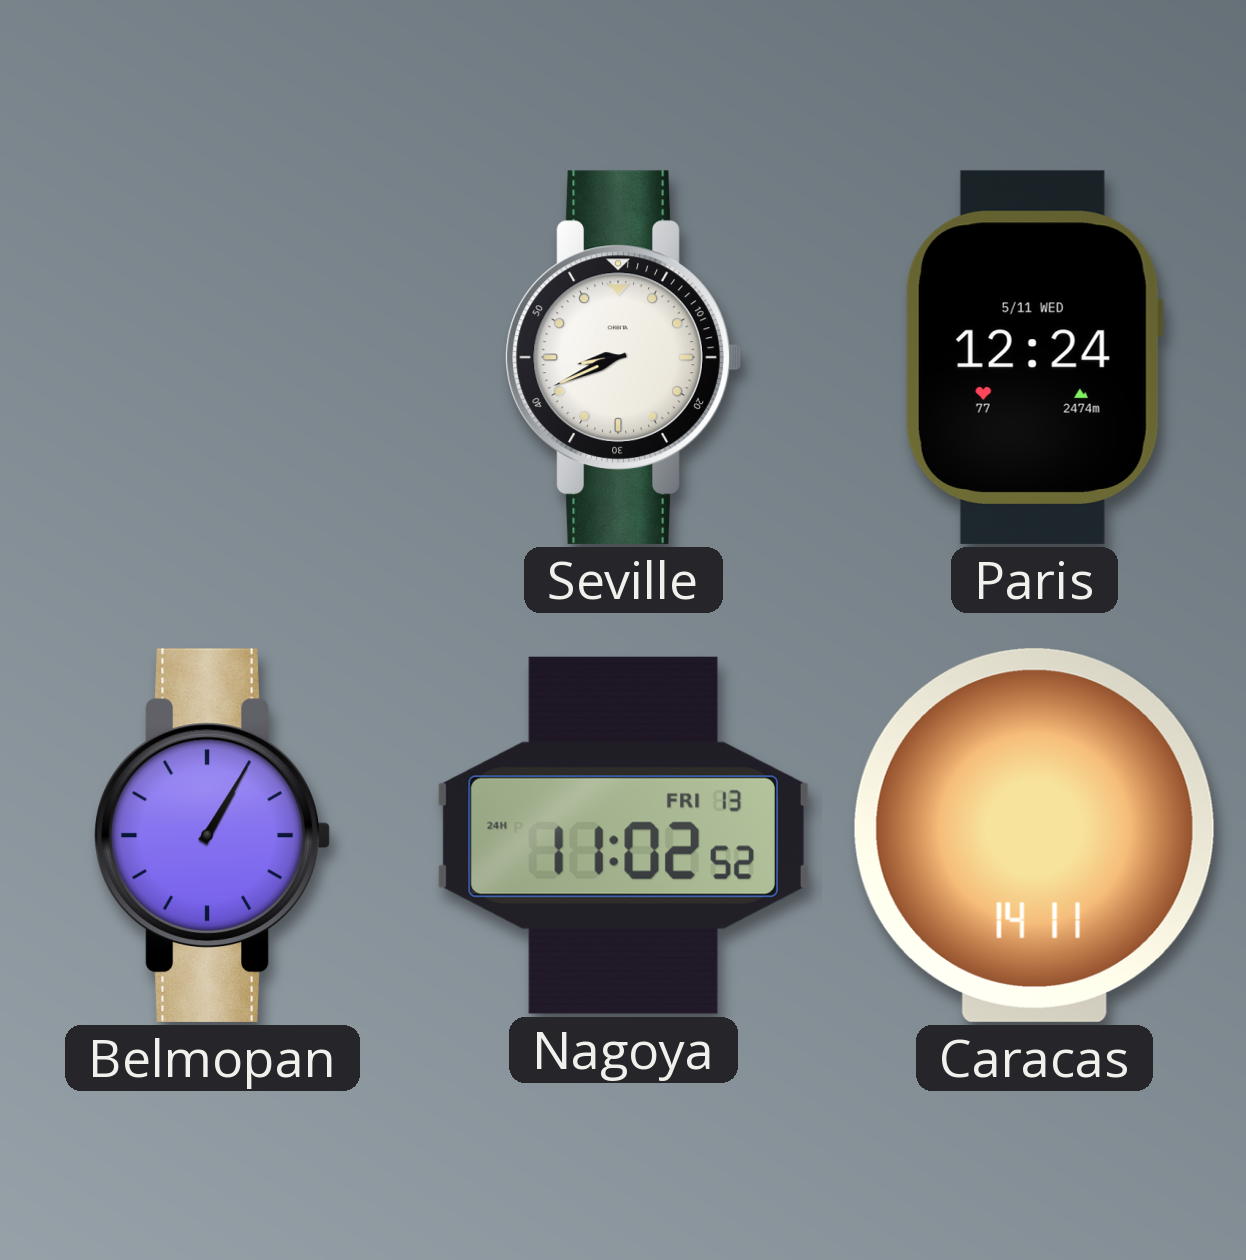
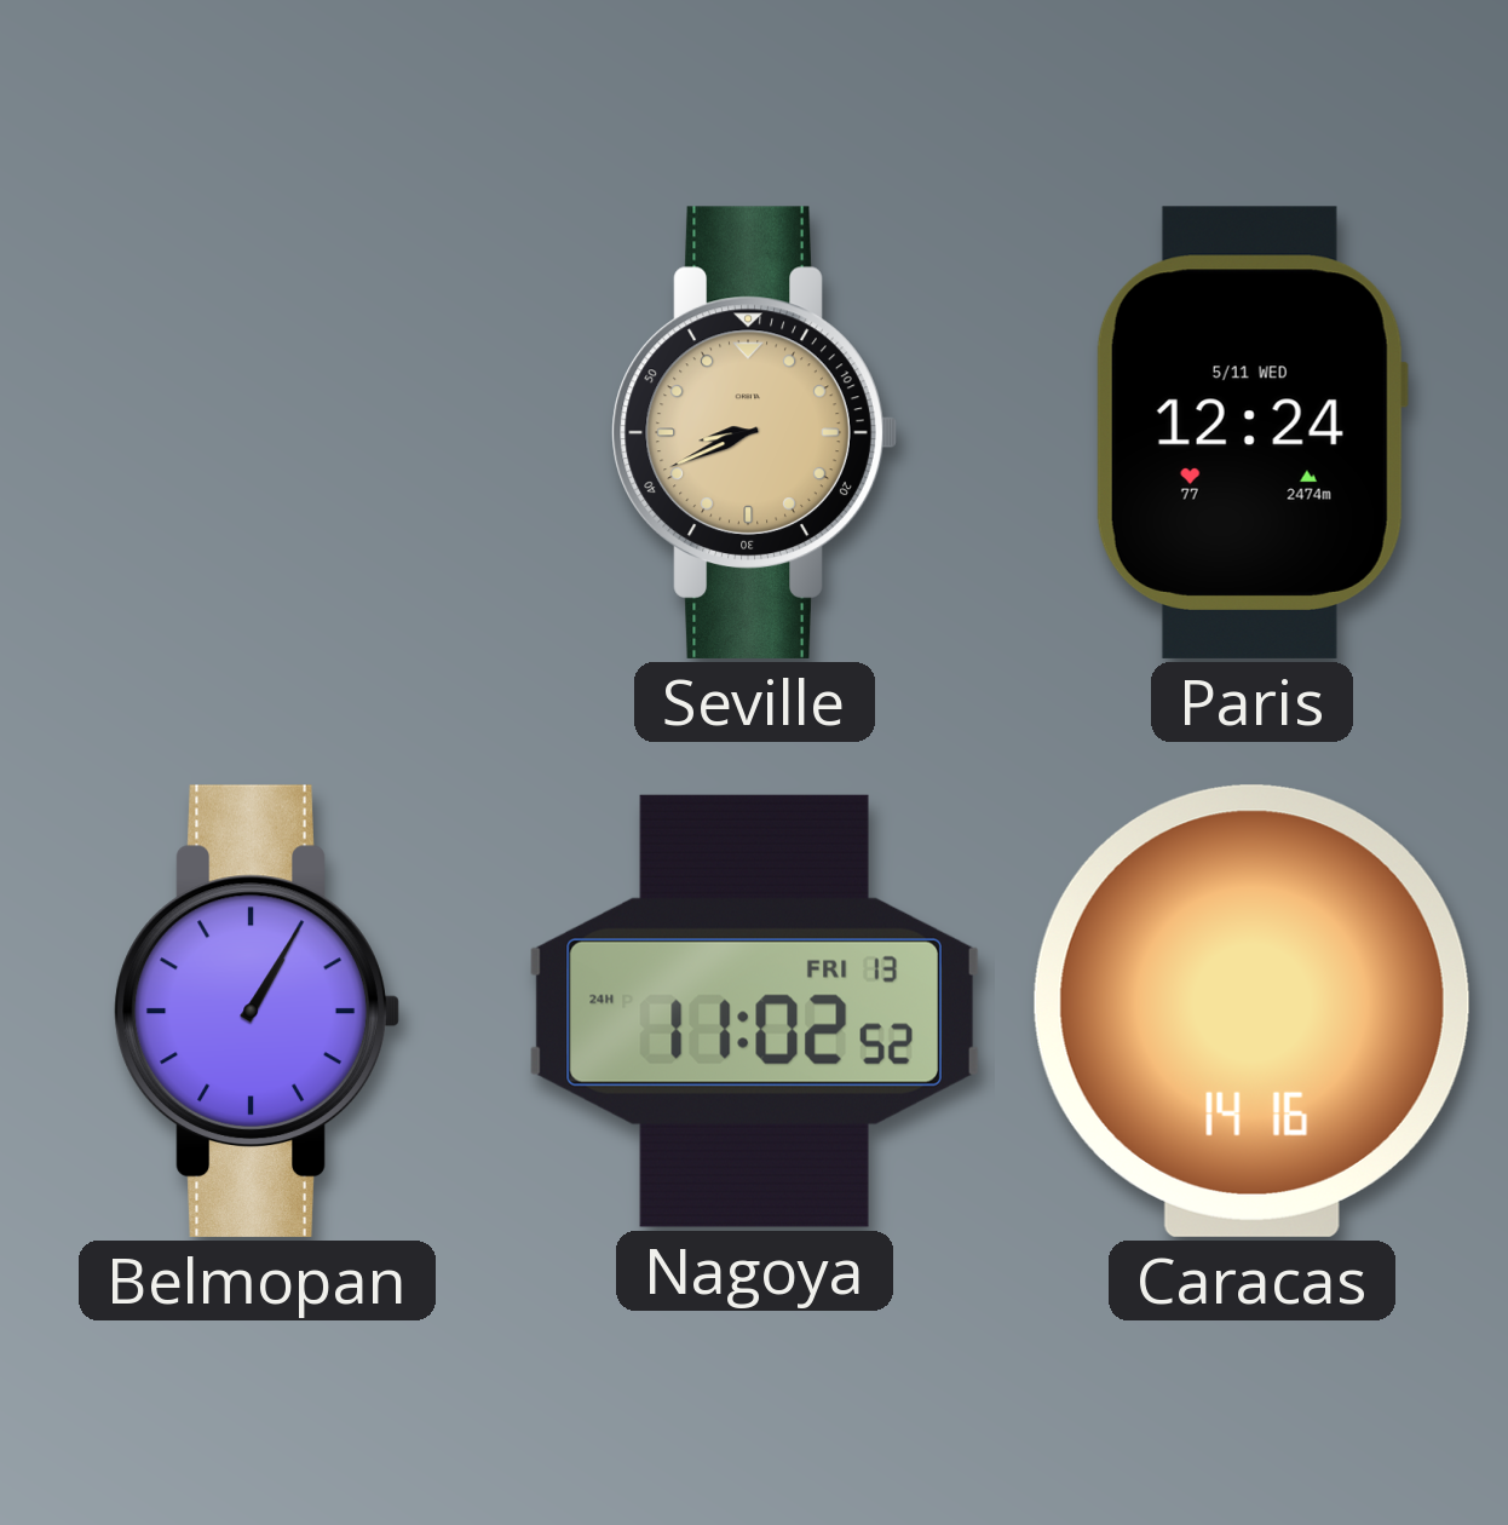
Seville dial: white -> champagne
Caracas: 14:11 -> 14:16
